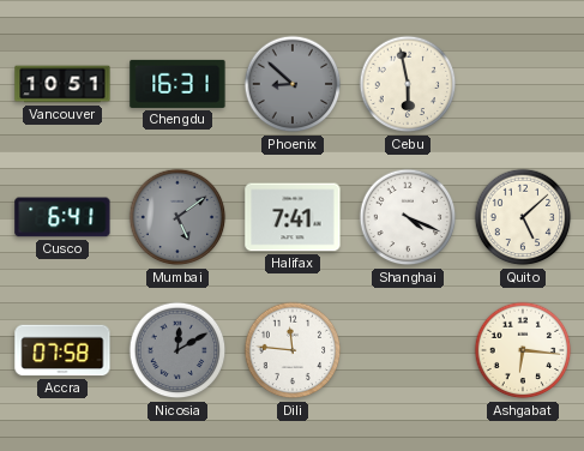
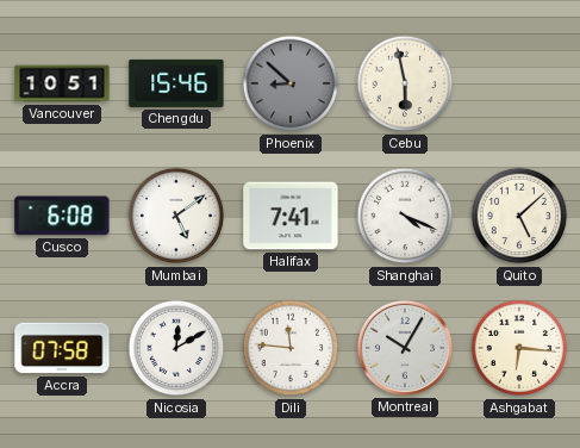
Chengdu: 16:31 -> 15:46
Cusco: 6:41 -> 6:08
Mumbai dial: grey -> white
Nicosia dial: grey -> white
Montreal: none -> 10:05
